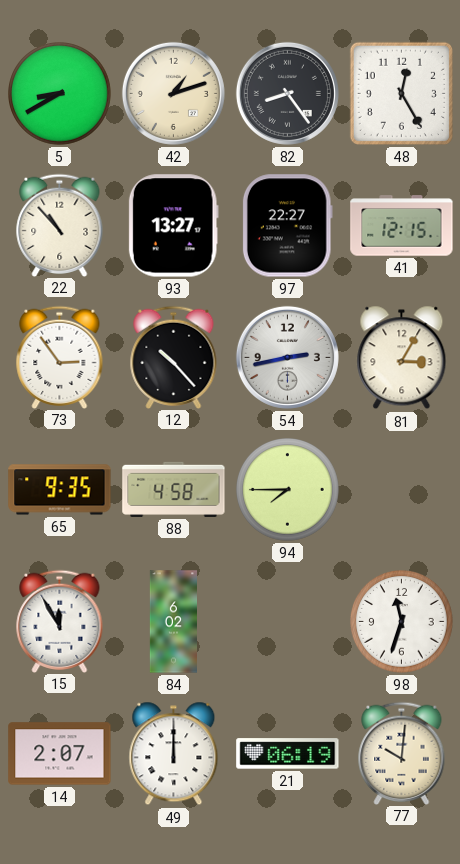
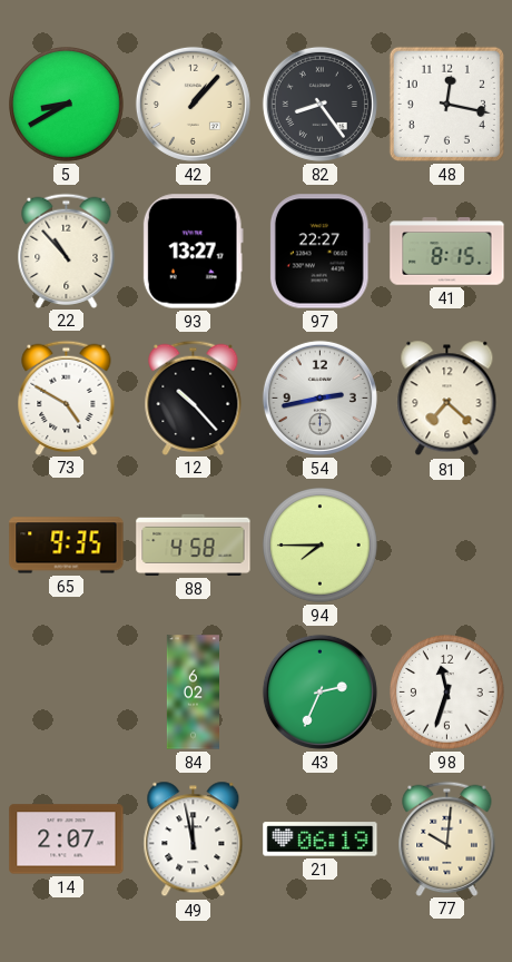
42: 1:12 -> 1:07
48: 12:25 -> 12:17
41: 12:15 -> 8:15
73: 2:54 -> 4:50
81: 3:05 -> 7:22
15: 11:55 -> none
43: none -> 2:34
49: 12:00 -> 11:58
